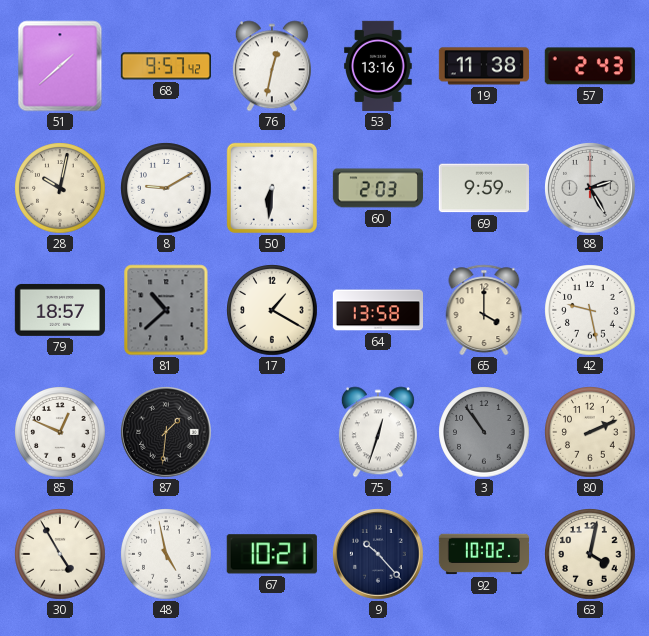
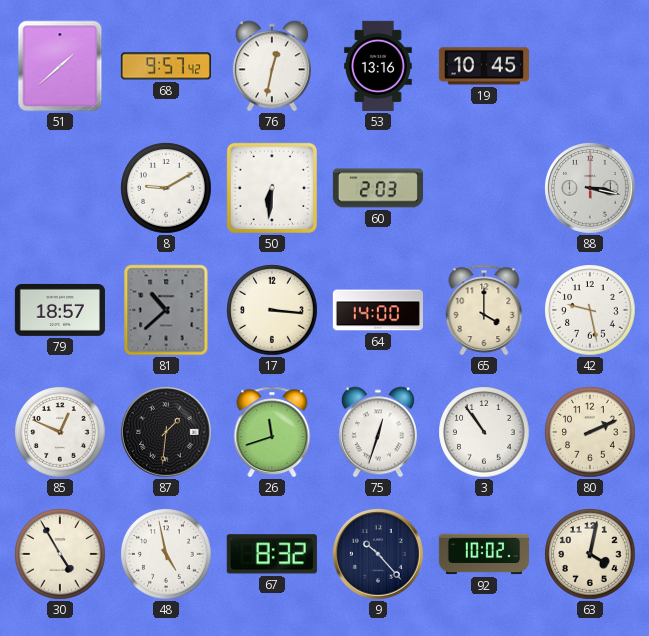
19: 11:38 -> 10:45
57: 2:43 -> none
28: 10:02 -> none
69: 9:59 -> none
88: 2:25 -> 3:17
17: 1:20 -> 3:16
64: 13:58 -> 14:00
26: none -> 11:42
3 dial: grey -> white
67: 10:21 -> 8:32
